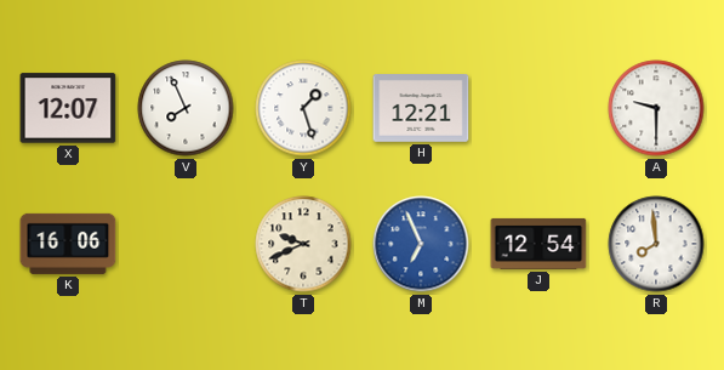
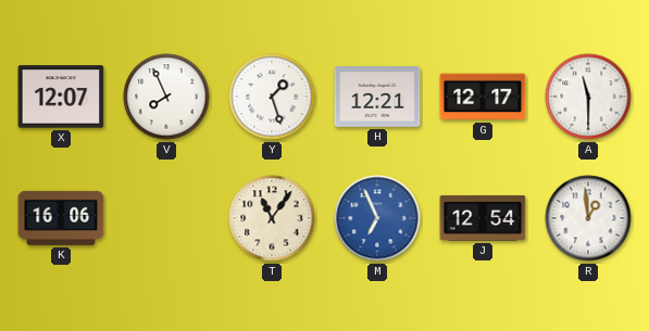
G: none -> 12:17
A: 9:30 -> 11:30
T: 9:41 -> 11:06
R: 7:59 -> 12:59
